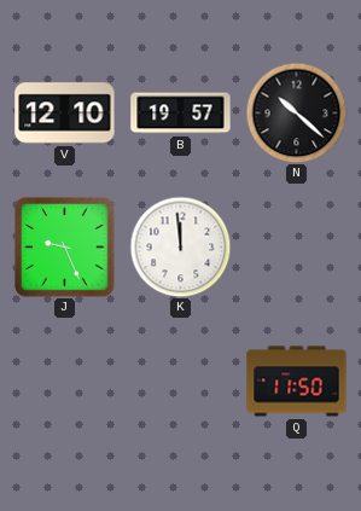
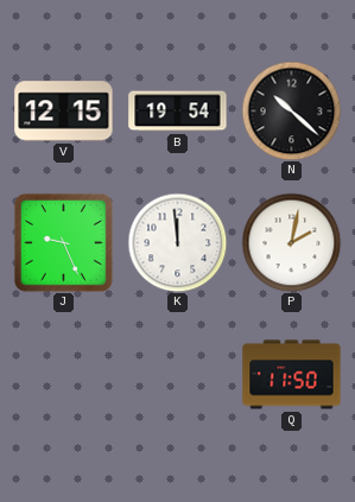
V: 12:10 -> 12:15
B: 19:57 -> 19:54
P: none -> 2:02
